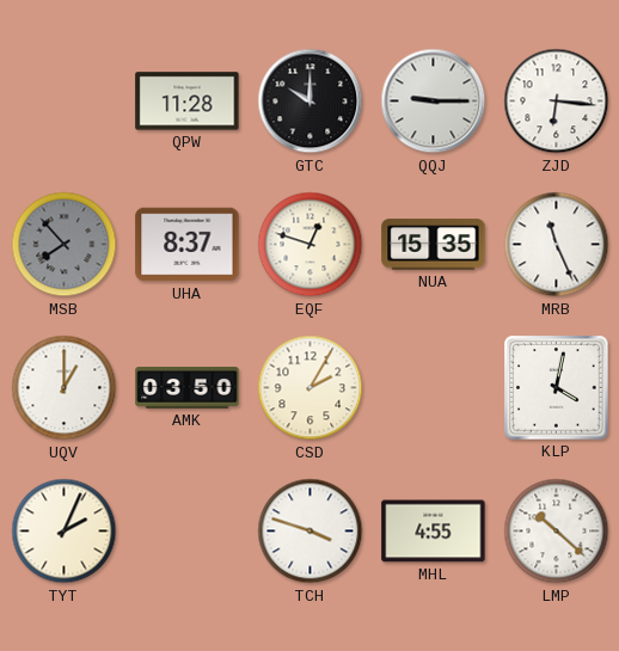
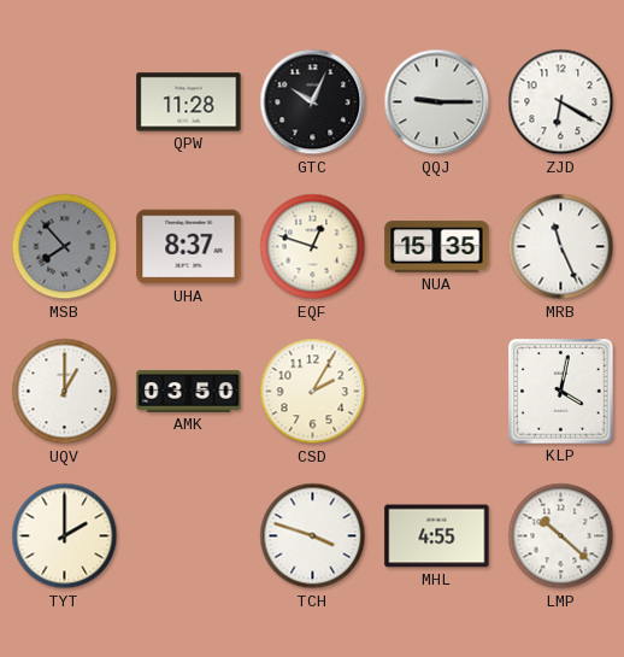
GTC: 10:00 -> 10:04
ZJD: 6:16 -> 6:20
TYT: 2:04 -> 2:00
